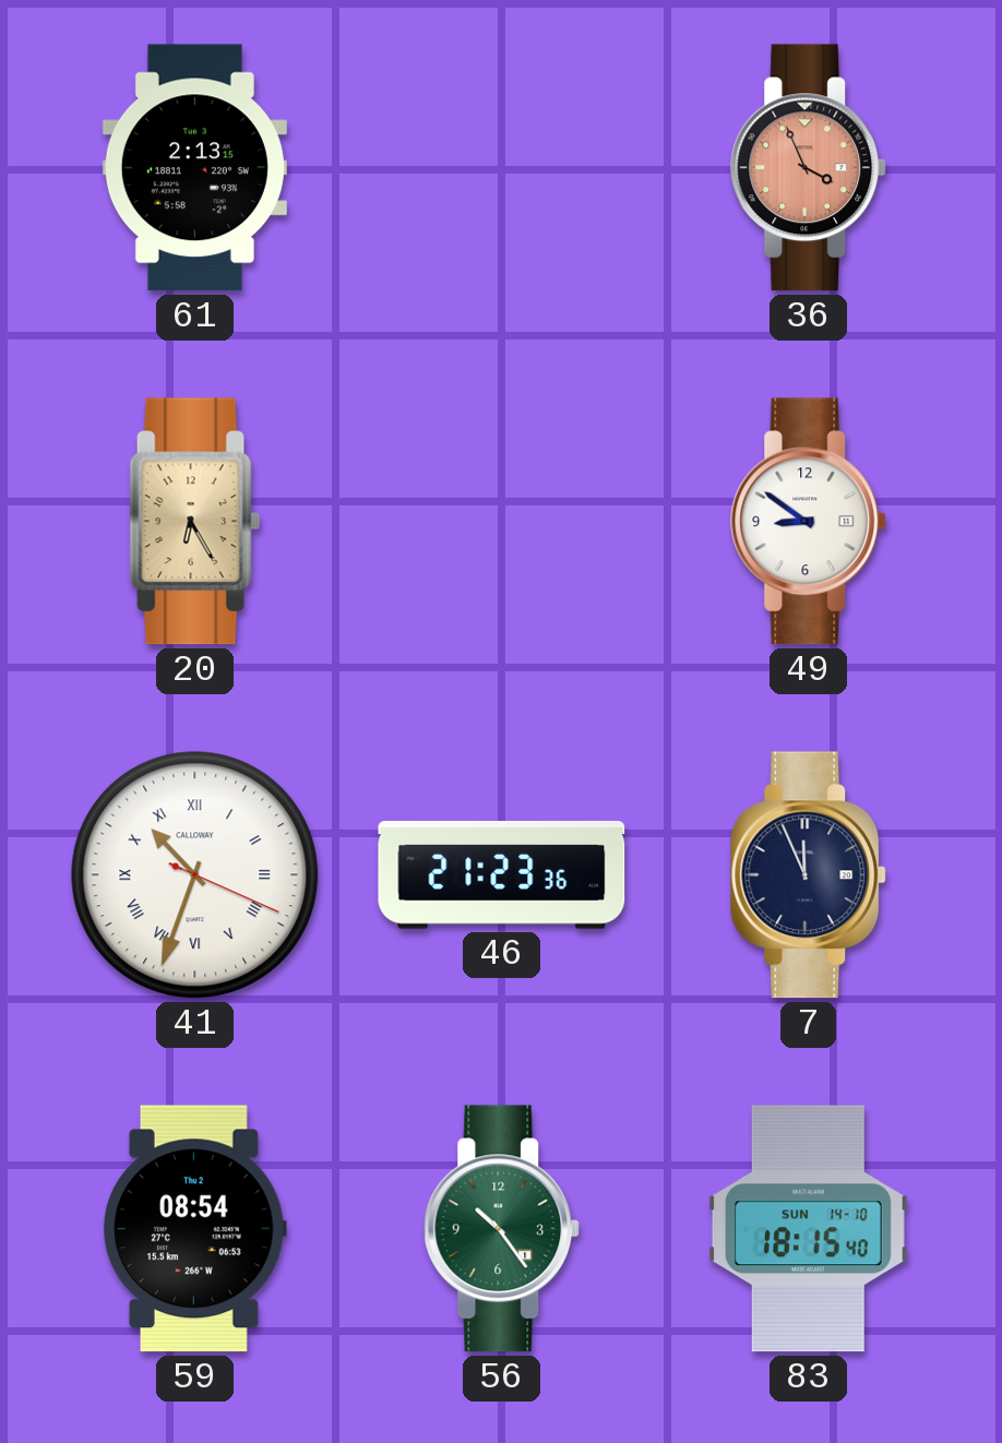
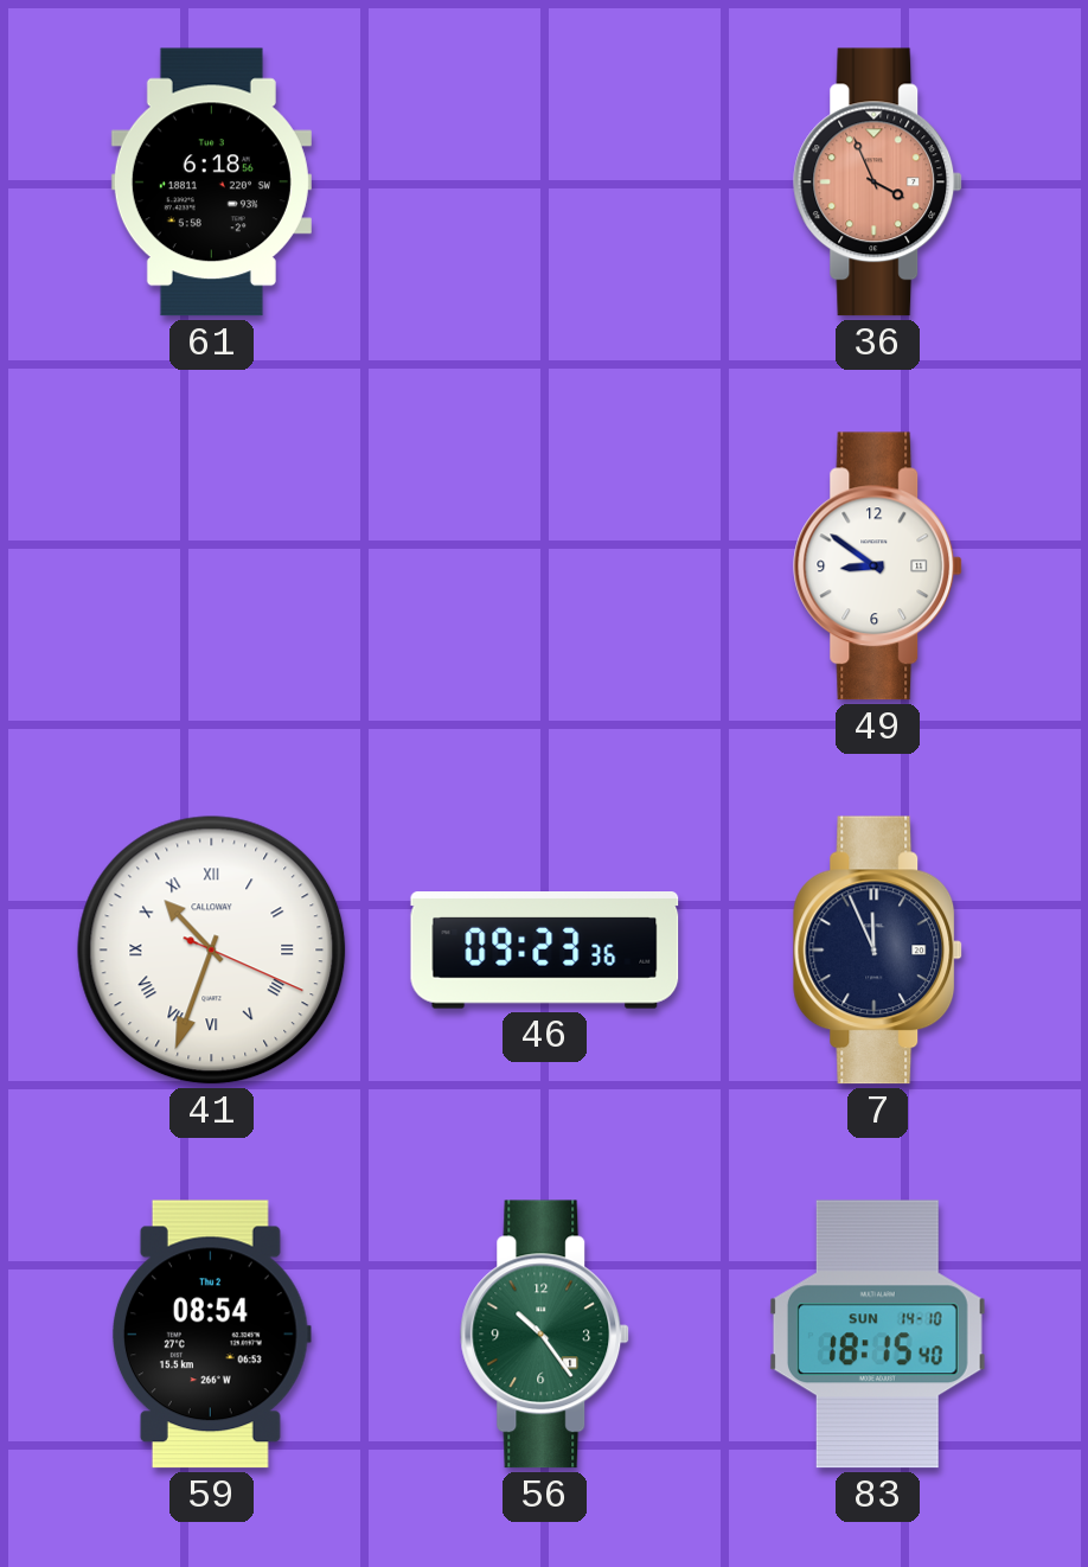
61: 2:13 -> 6:18
20: 6:25 -> none
46: 21:23 -> 09:23
